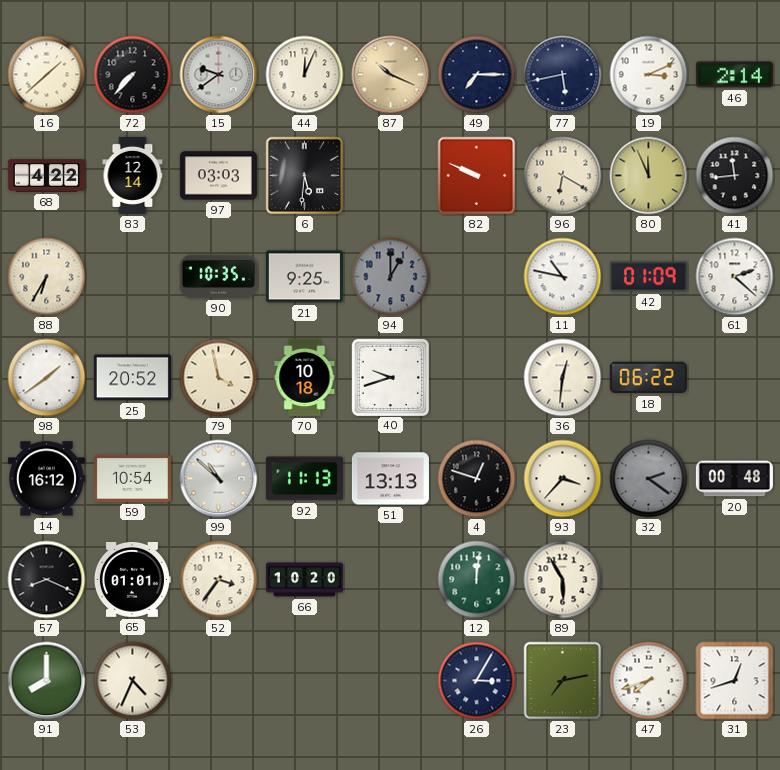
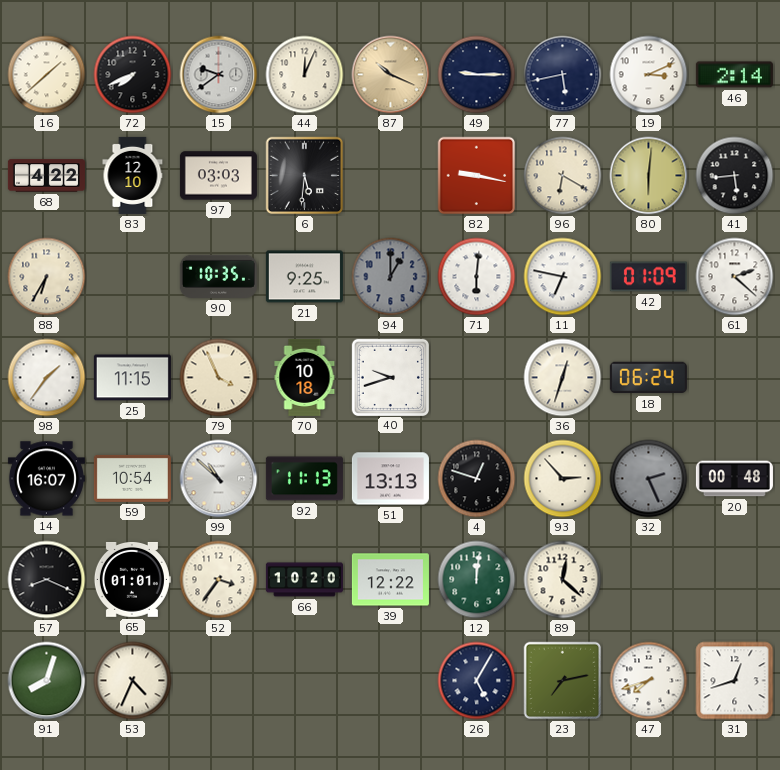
72: 7:37 -> 7:41
49: 7:15 -> 9:15
83: 12:14 -> 12:10
82: 9:49 -> 9:17
80: 11:56 -> 6:01
41: 11:44 -> 5:44
71: none -> 6:01
11: 10:47 -> 6:47
98: 1:39 -> 1:36
25: 20:52 -> 11:15
79: 3:58 -> 3:56
36: 12:31 -> 12:33
18: 06:22 -> 06:24
14: 16:12 -> 16:07
93: 3:37 -> 2:53
32: 2:21 -> 2:26
39: none -> 12:22
89: 5:55 -> 12:22
91: 8:00 -> 8:03
26: 3:05 -> 5:05
